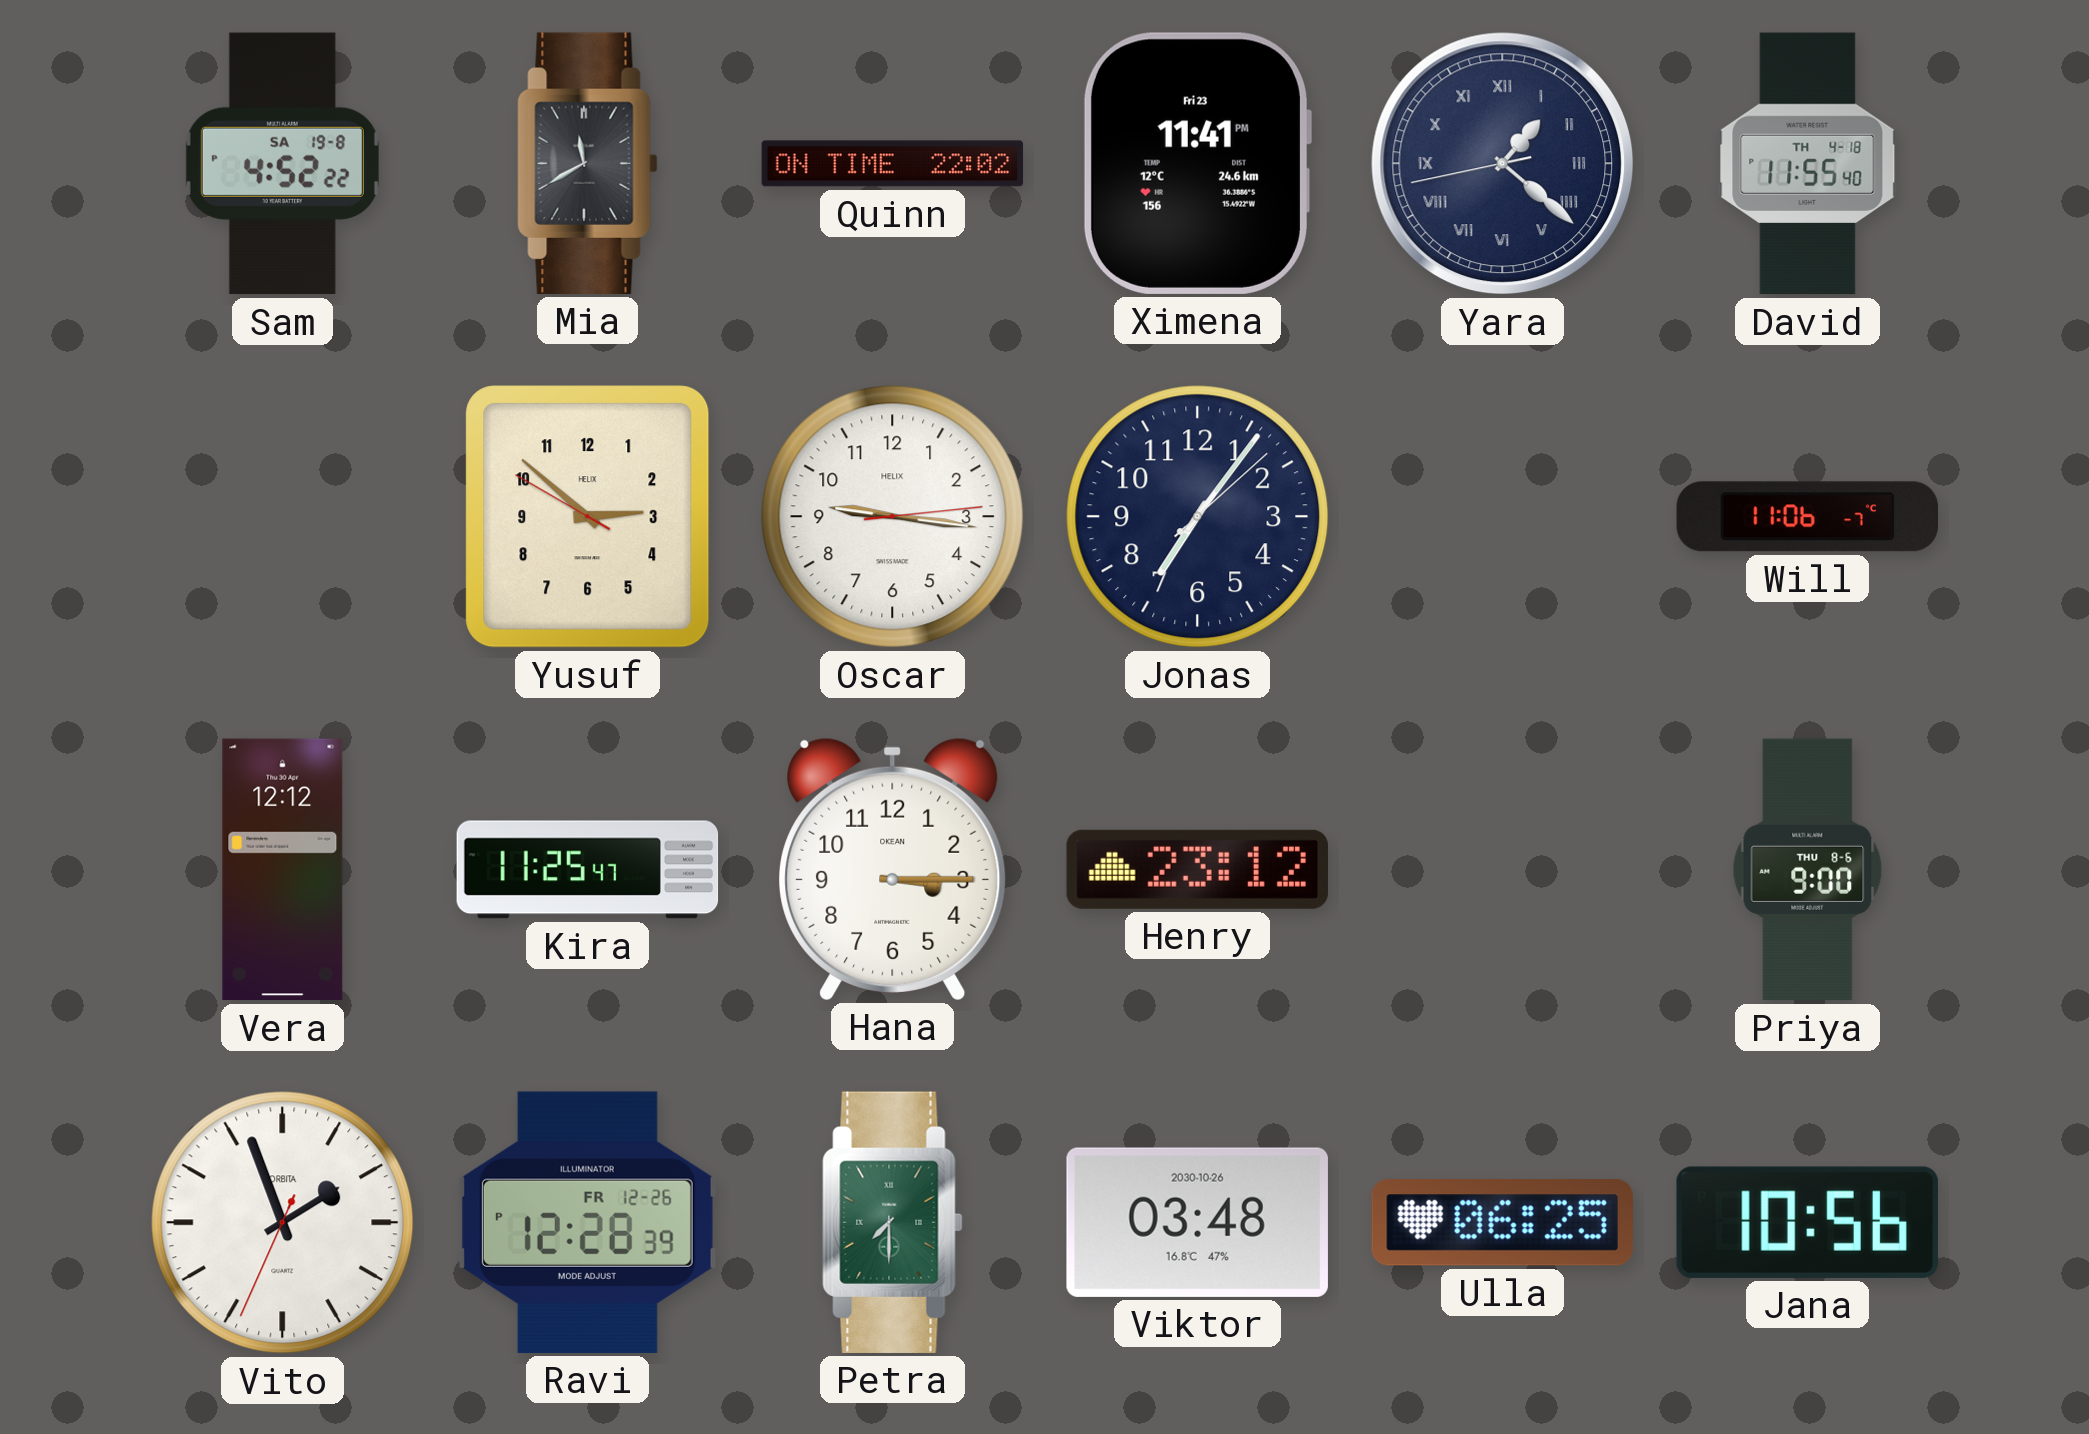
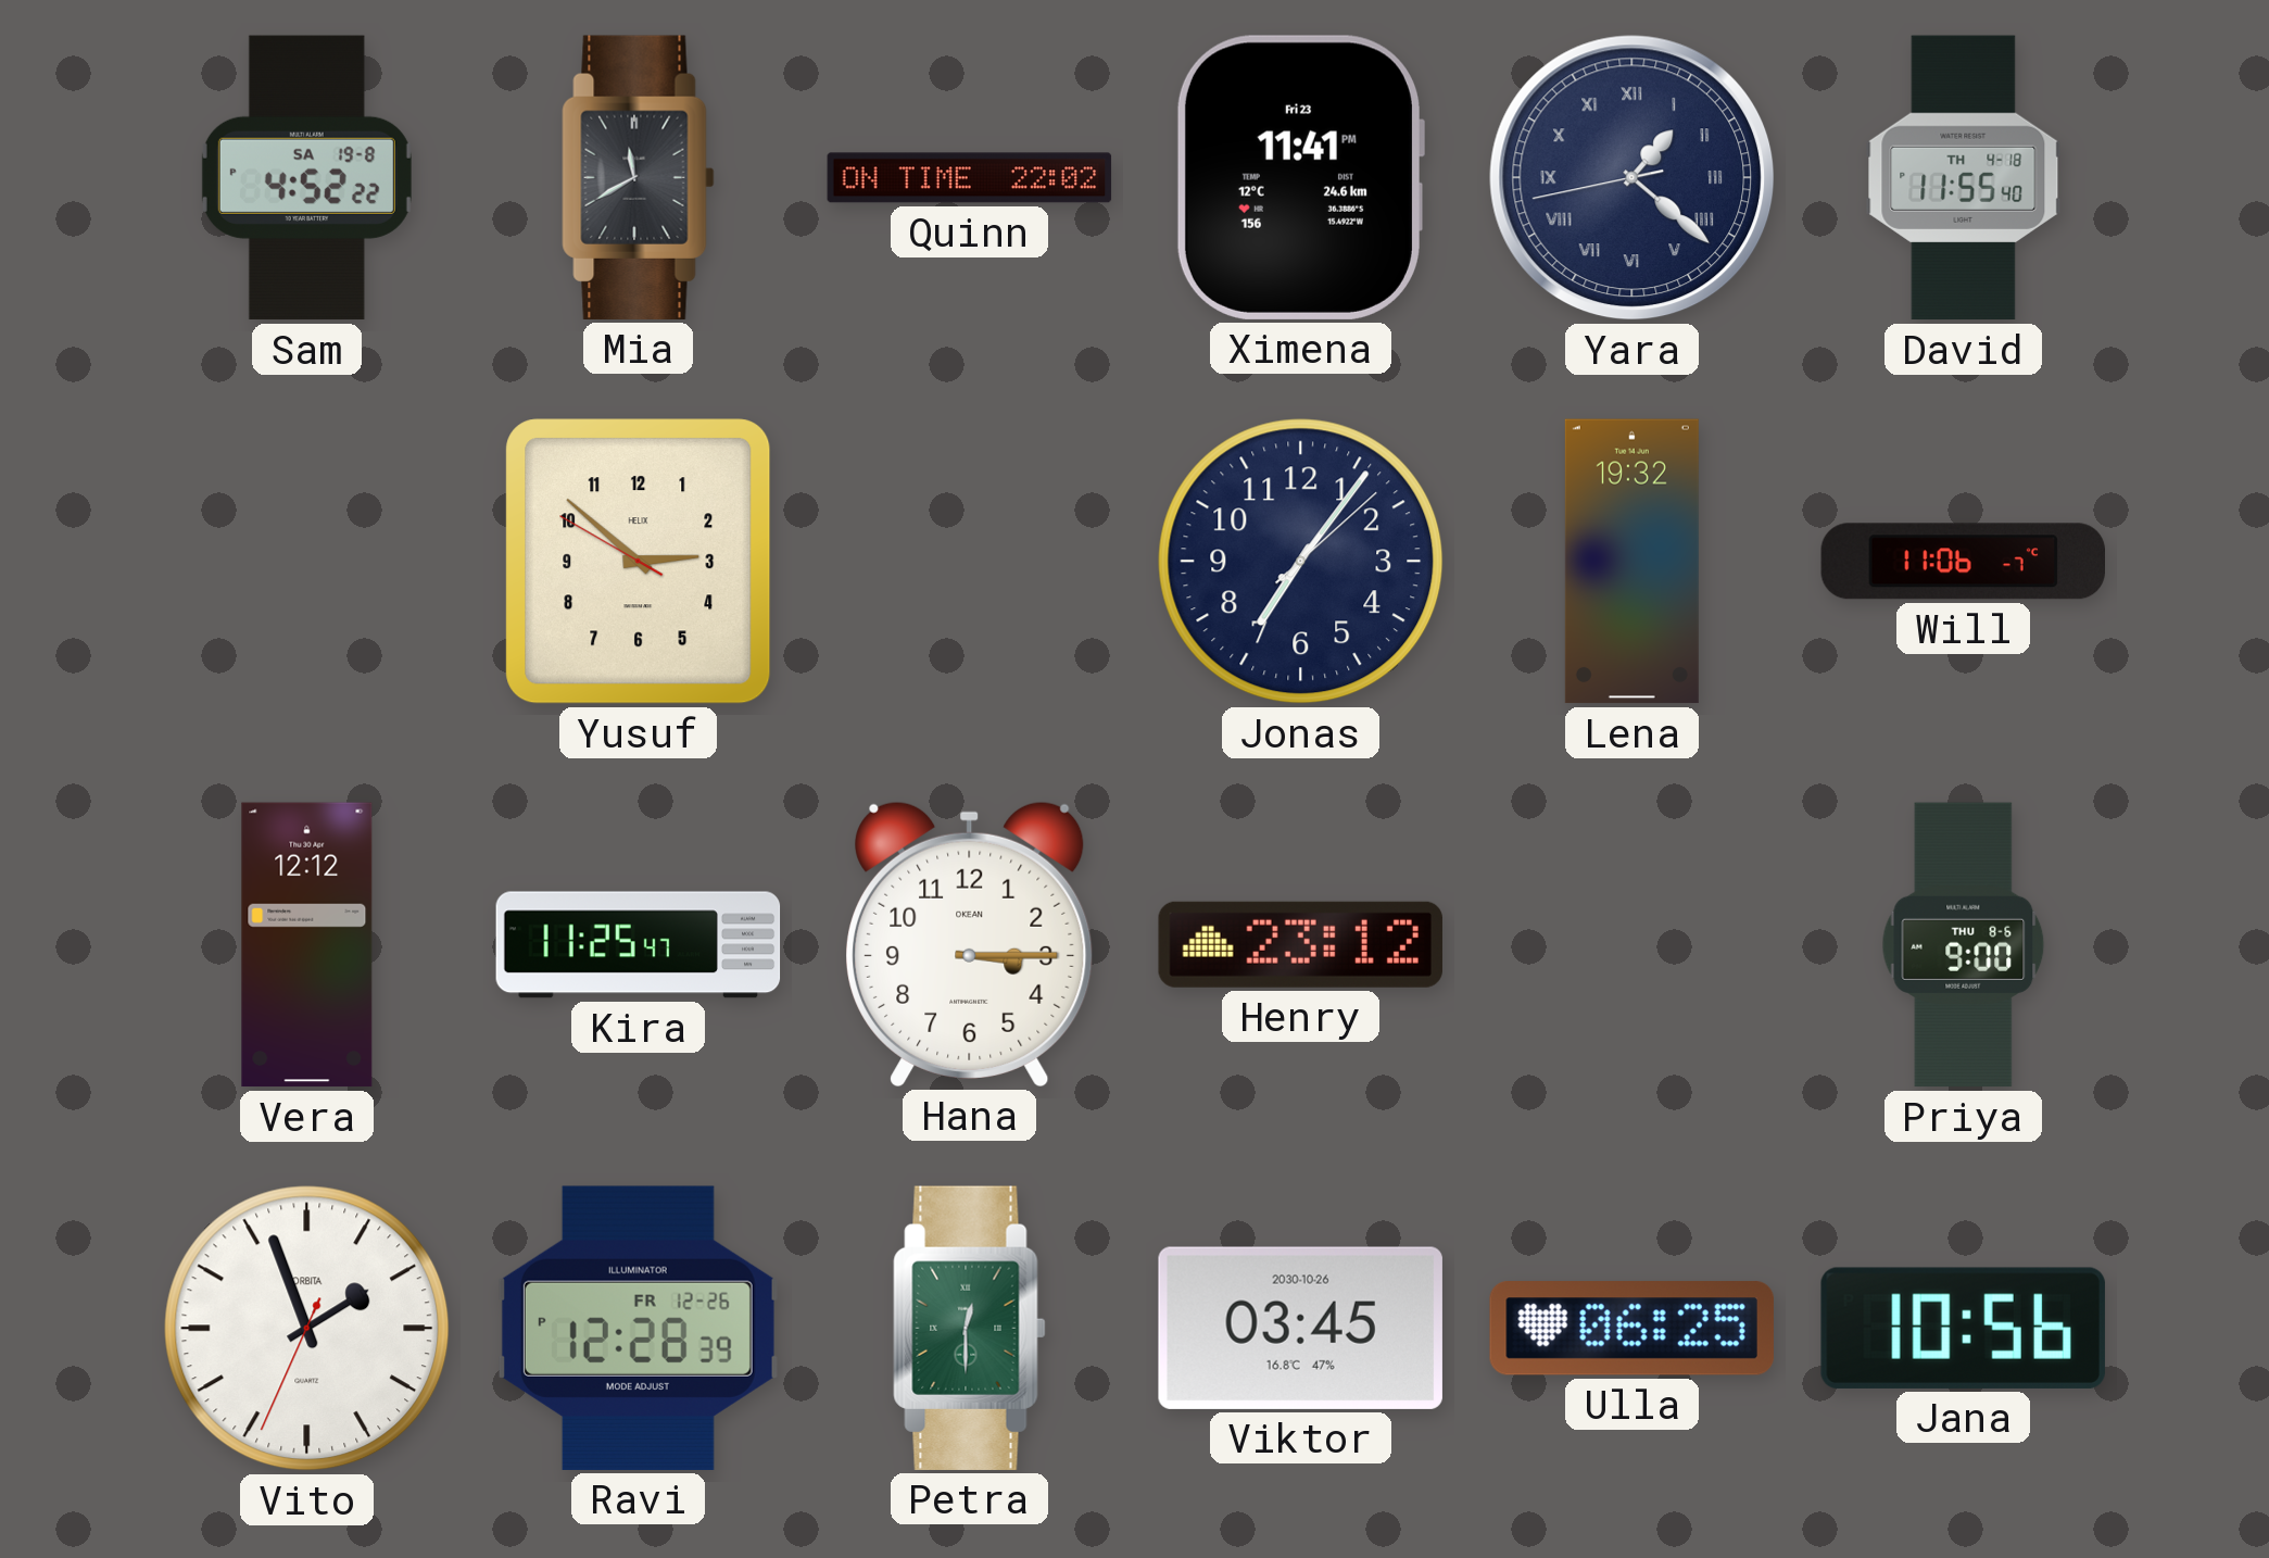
Oscar: 9:16 -> none
Lena: none -> 19:32
Petra: 7:30 -> 12:30
Viktor: 03:48 -> 03:45
